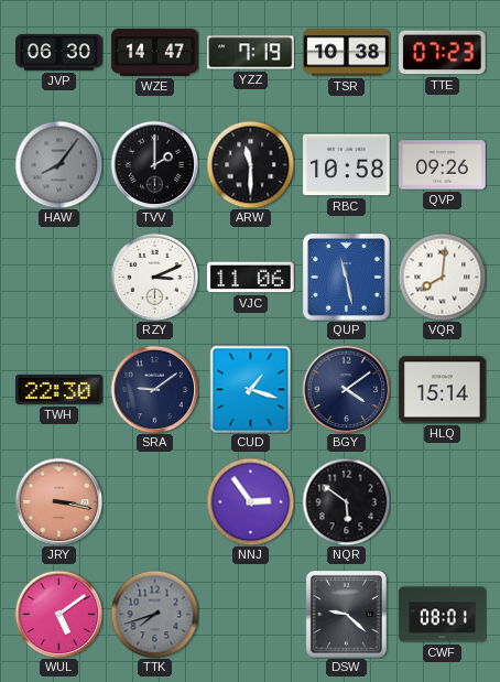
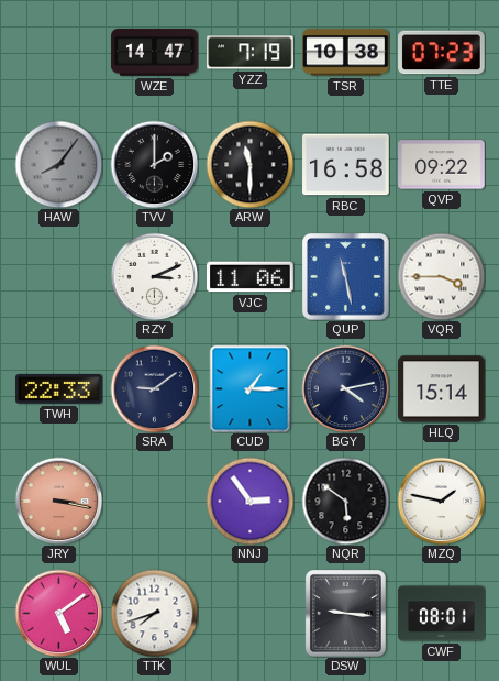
JVP: 06:30 -> none
RBC: 10:58 -> 16:58
QVP: 09:26 -> 09:22
VQR: 8:01 -> 3:45
TWH: 22:30 -> 22:33
CUD: 1:18 -> 1:15
BGY: 4:09 -> 4:13
MZQ: none -> 1:47
TTK dial: grey -> white
DSW: 9:22 -> 9:16
